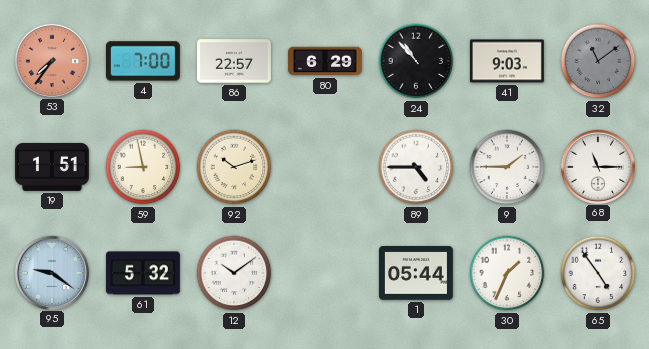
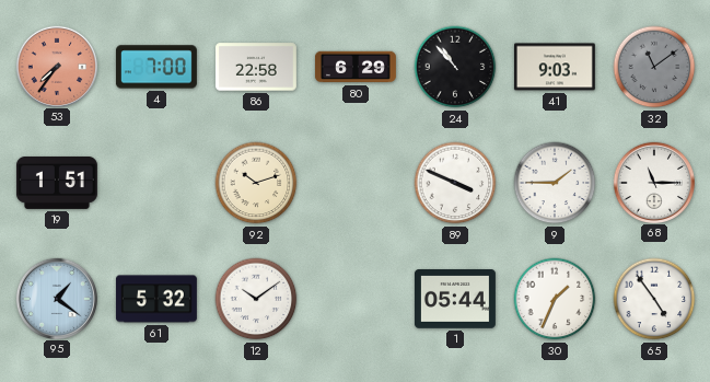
86: 22:57 -> 22:58
59: 8:58 -> none
89: 4:45 -> 3:49
95: 9:21 -> 1:21
